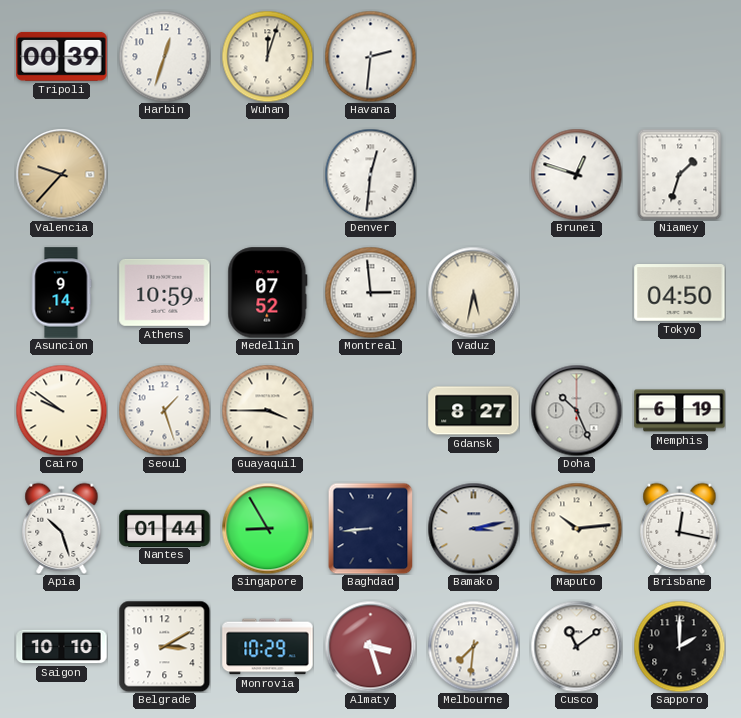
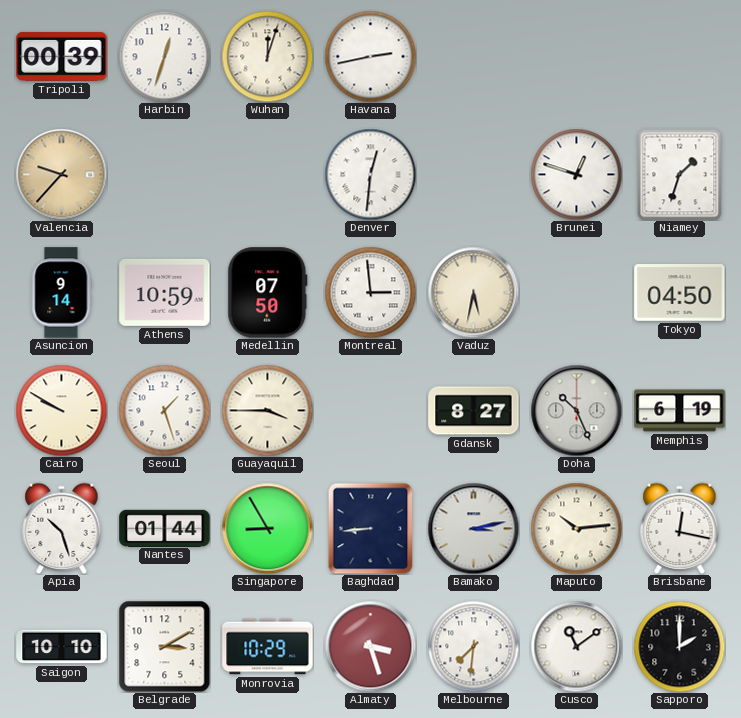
Havana: 2:31 -> 2:43
Medellin: 07:52 -> 07:50
Cairo: 9:51 -> 9:50
